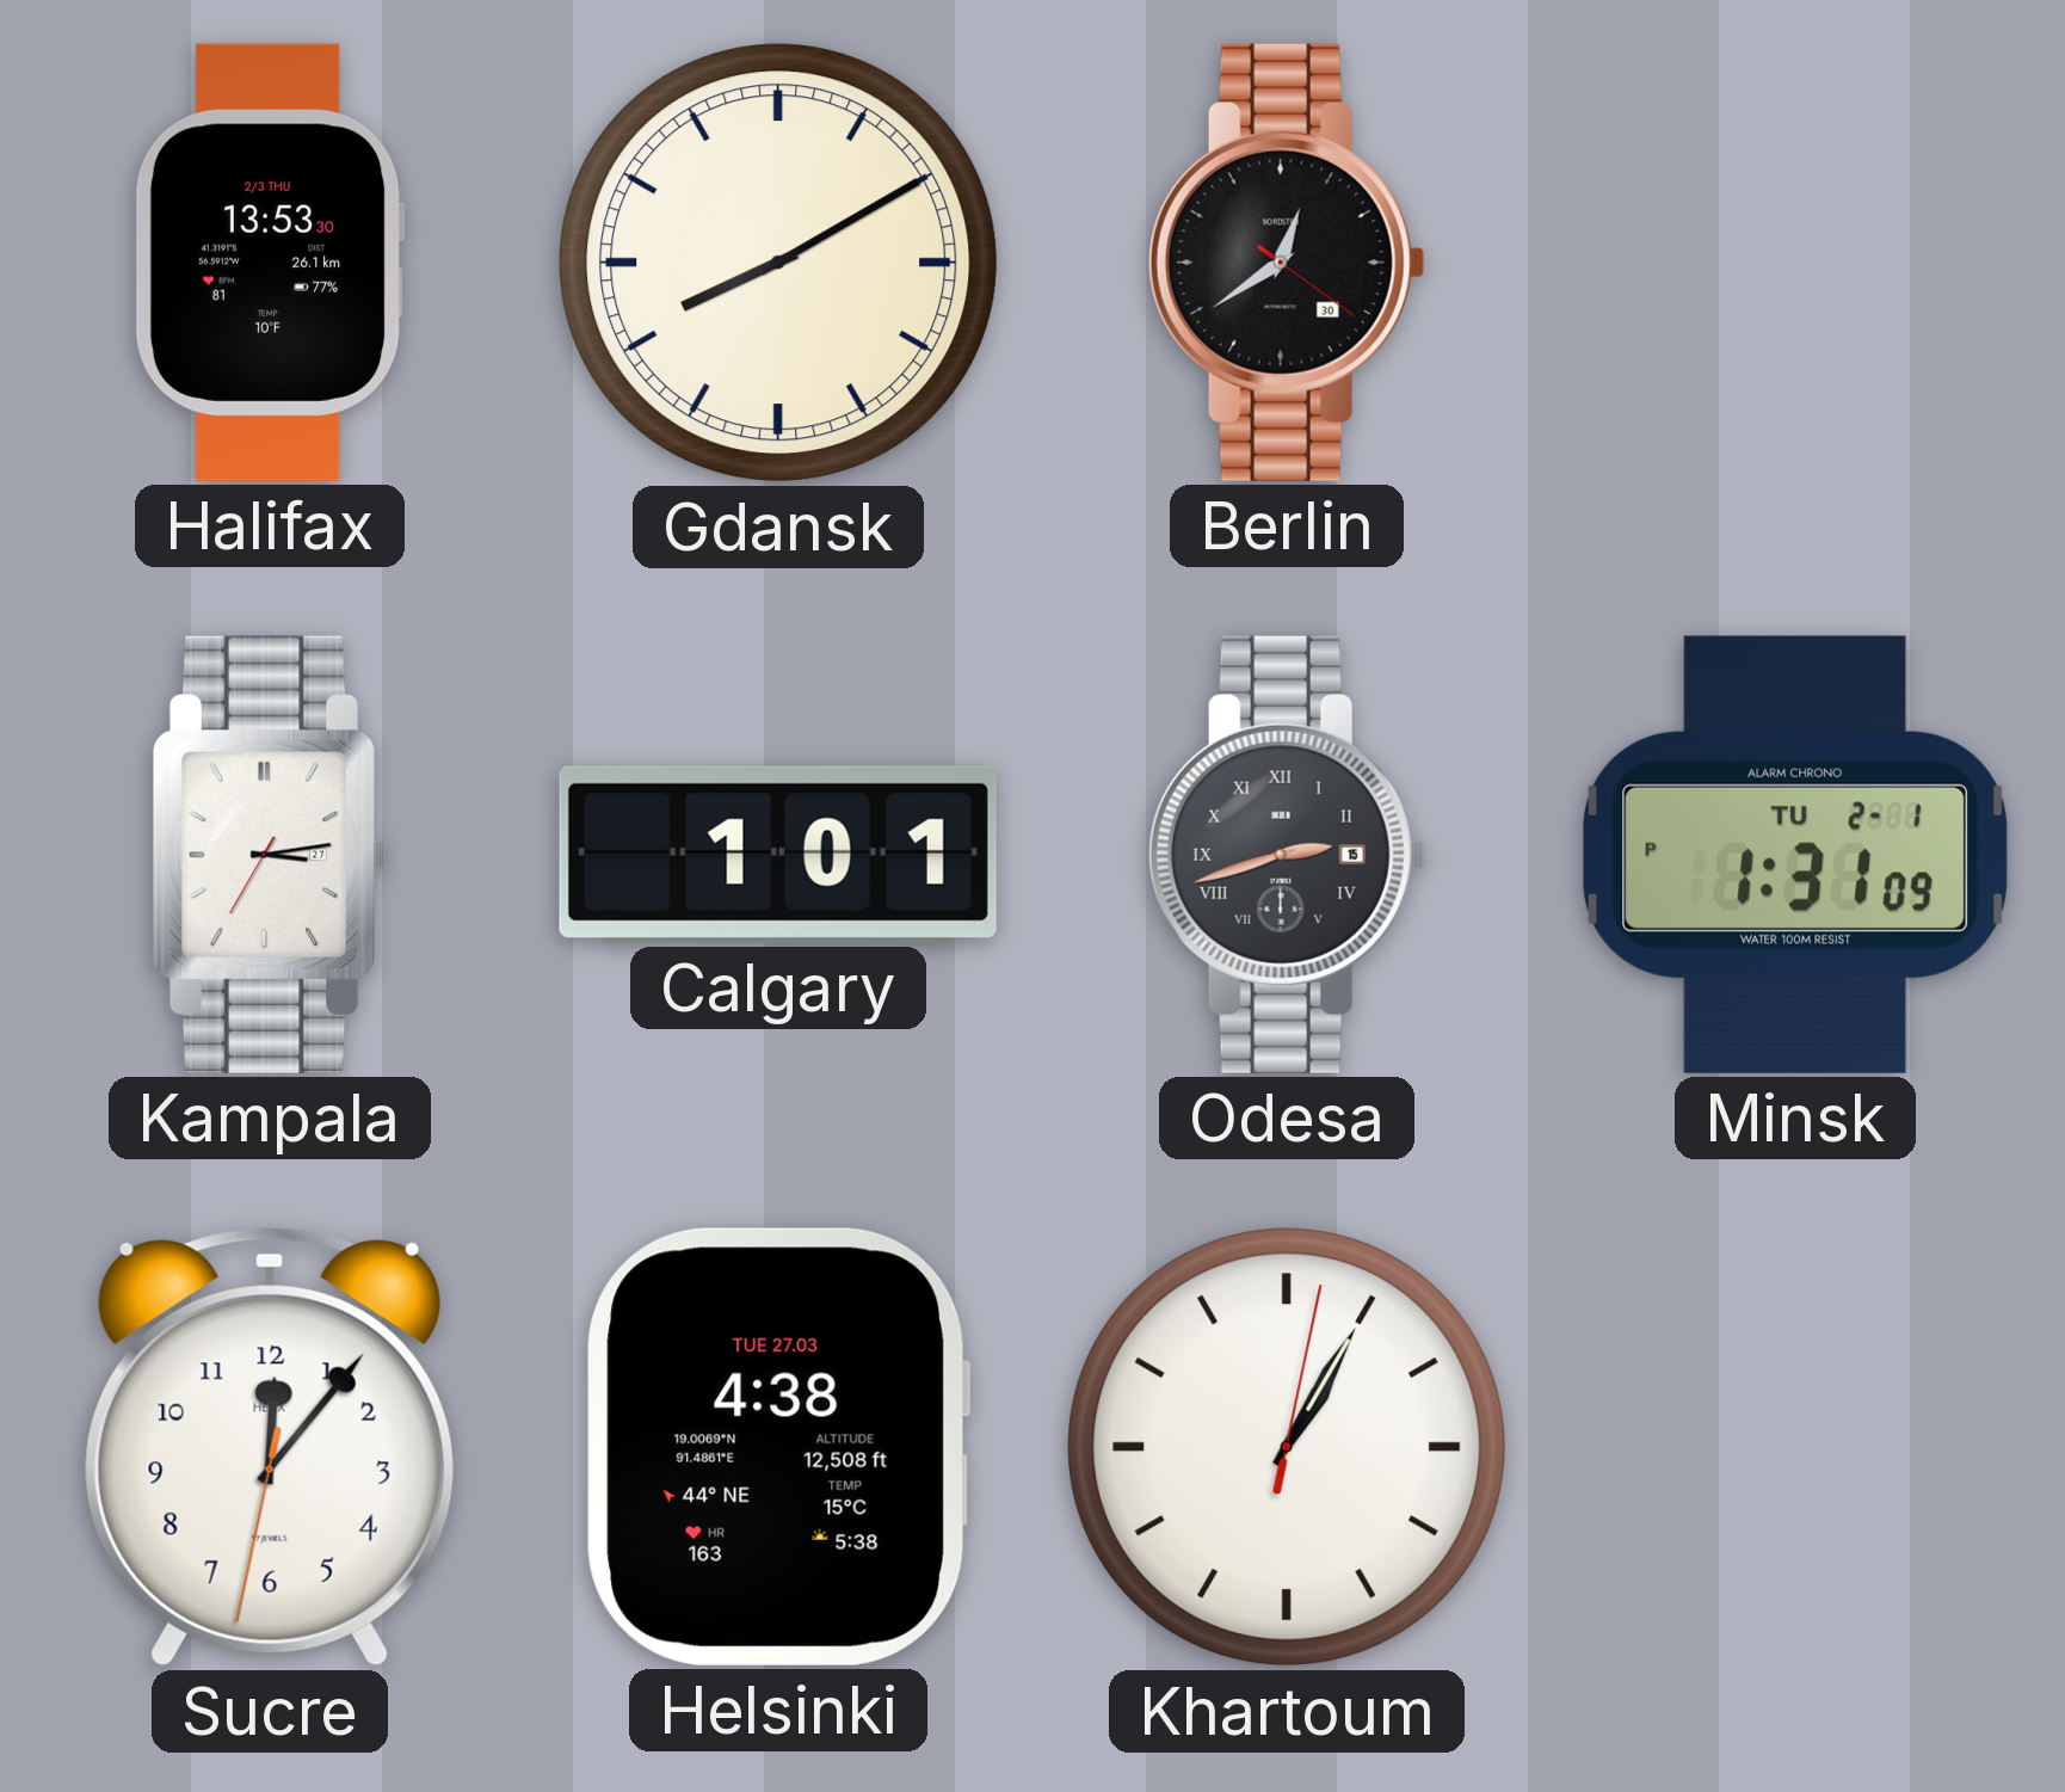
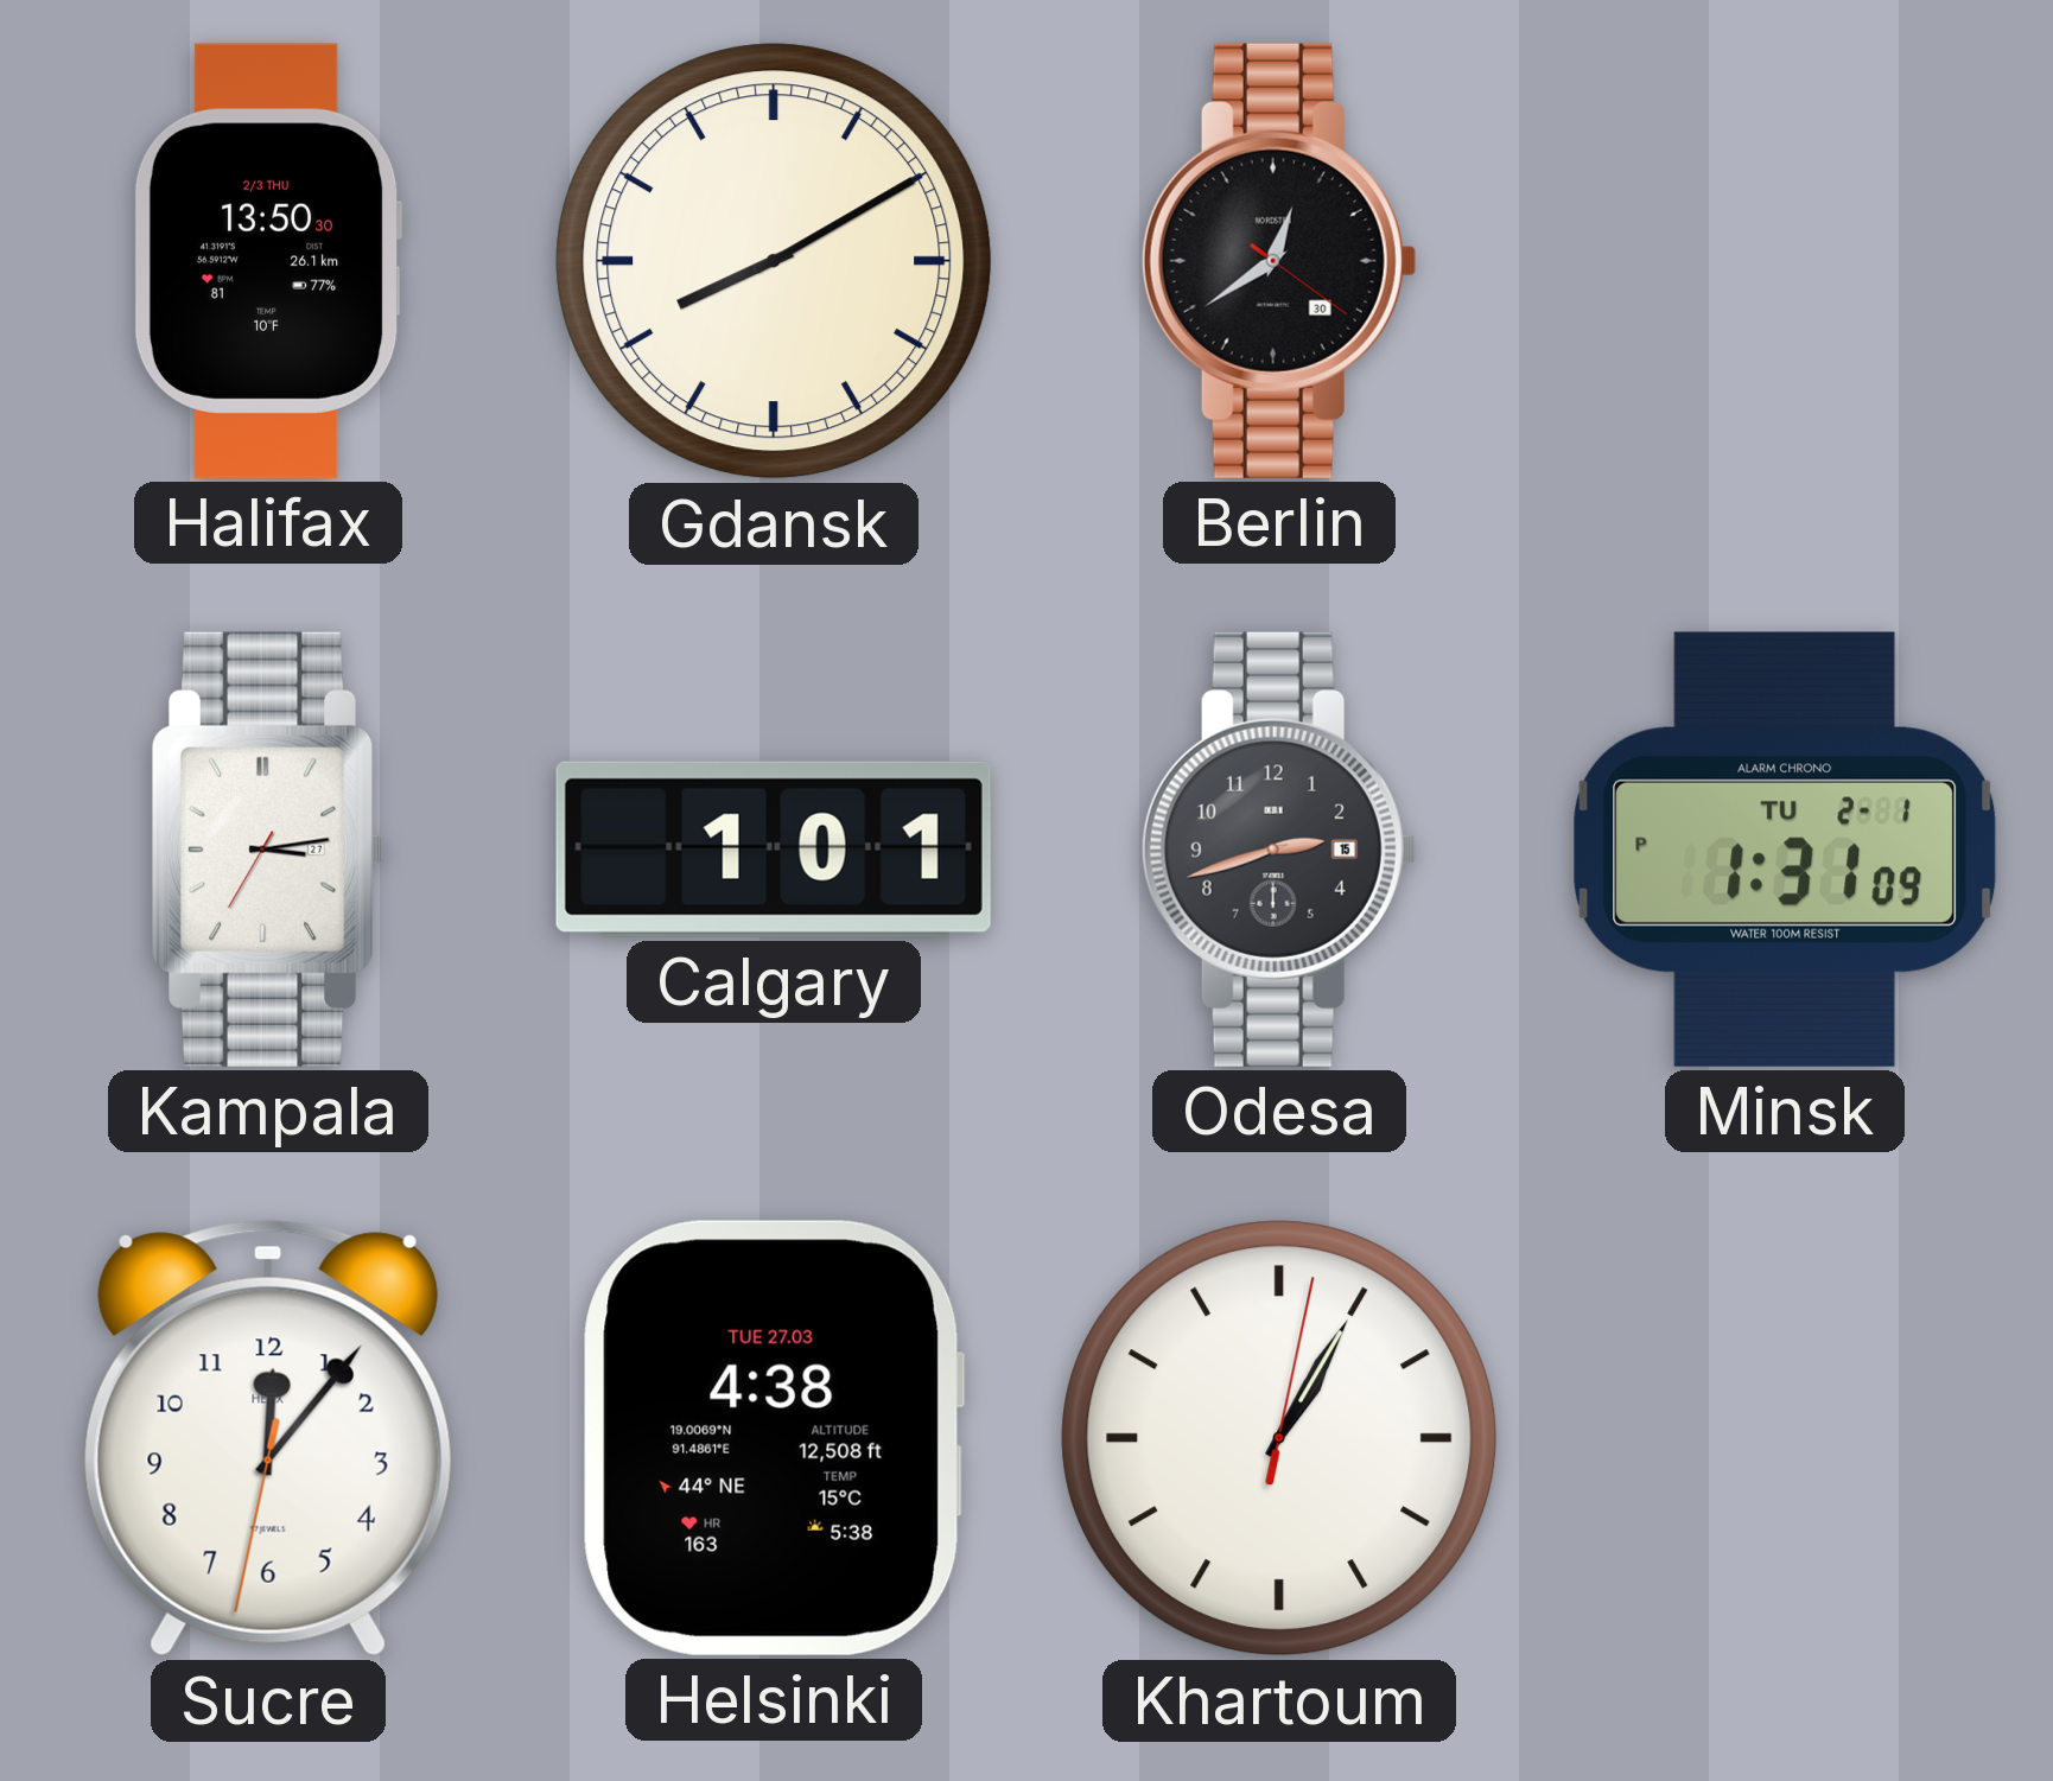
Halifax: 13:53 -> 13:50
Odesa numerals: Roman -> Arabic
